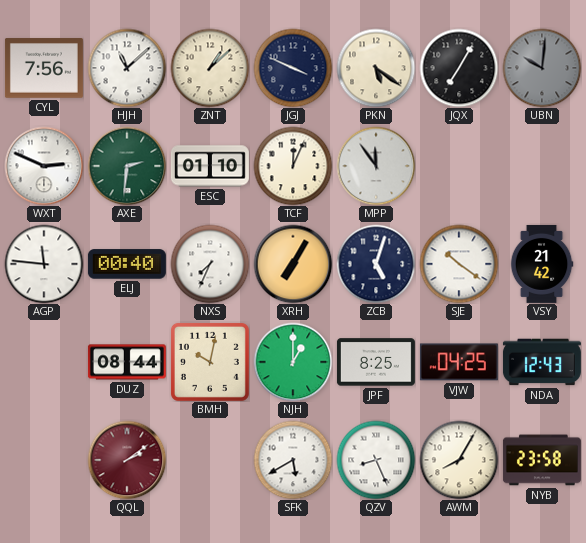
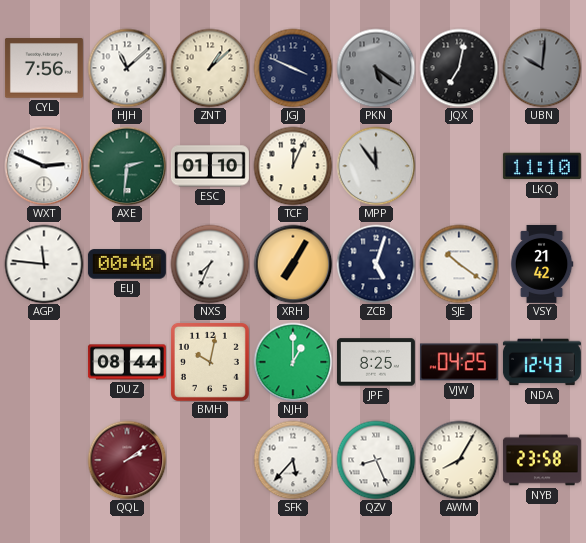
PKN dial: cream -> grey
JQX: 7:05 -> 7:02
LKQ: none -> 11:10
SFK: 5:40 -> 5:37
